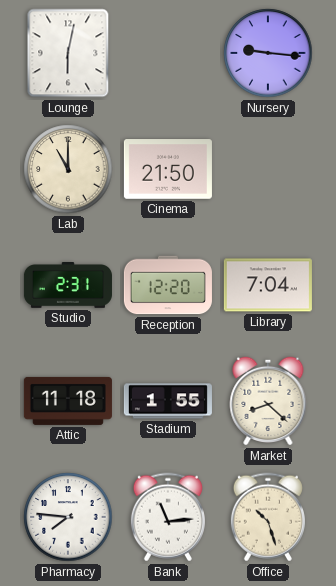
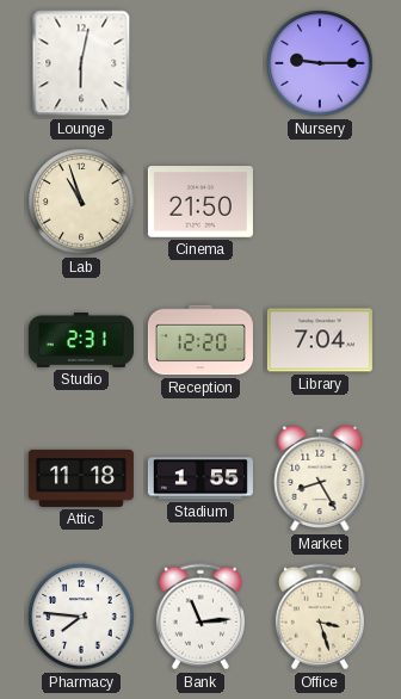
Nursery: 9:16 -> 9:15
Lab: 11:00 -> 10:57
Market: 8:22 -> 8:25
Office: 10:27 -> 3:27
